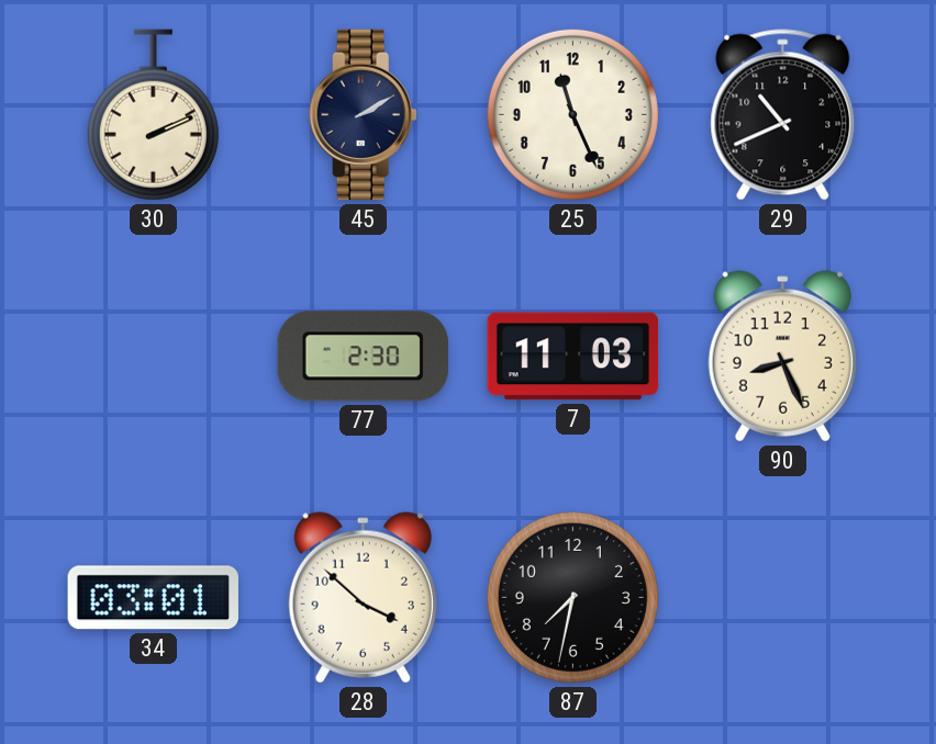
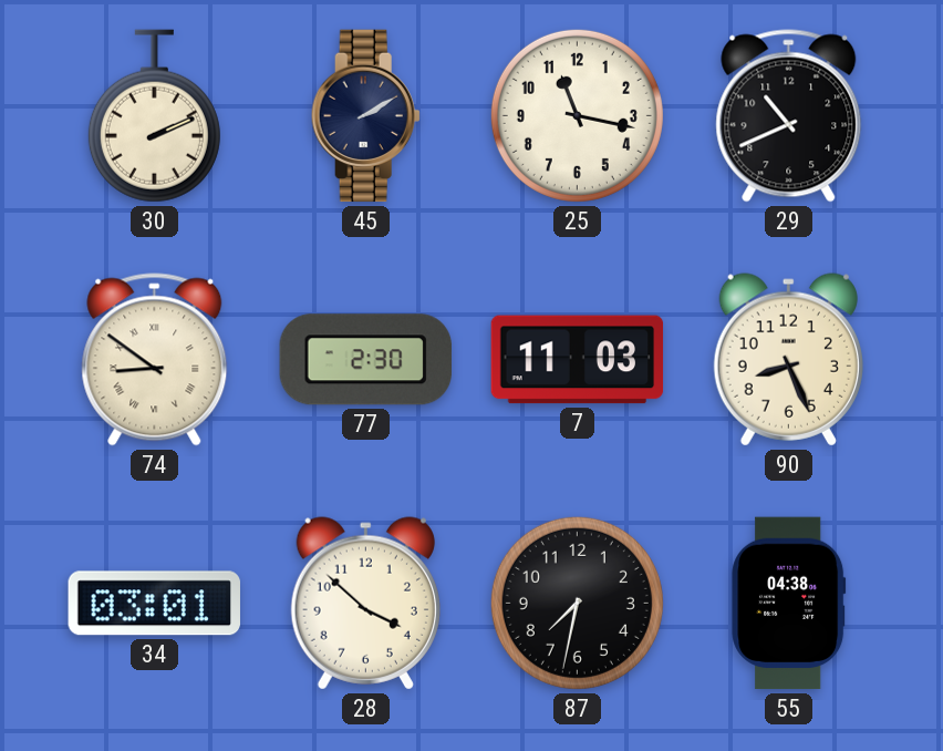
25: 11:26 -> 11:17
74: none -> 8:51
55: none -> 04:38
